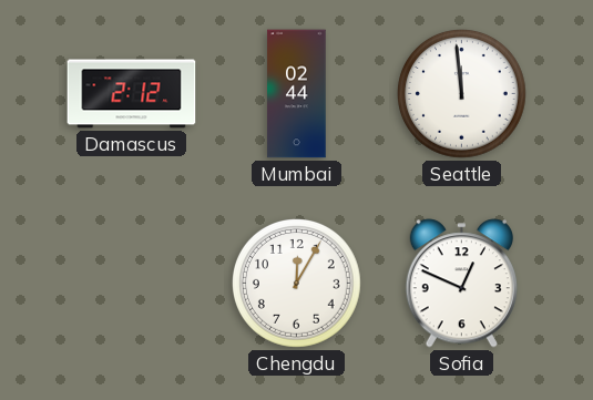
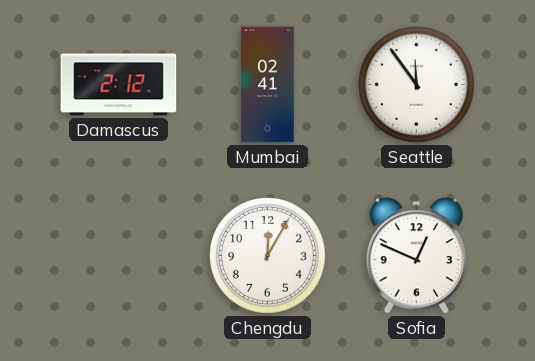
Mumbai: 02:44 -> 02:41
Seattle: 11:59 -> 11:54
